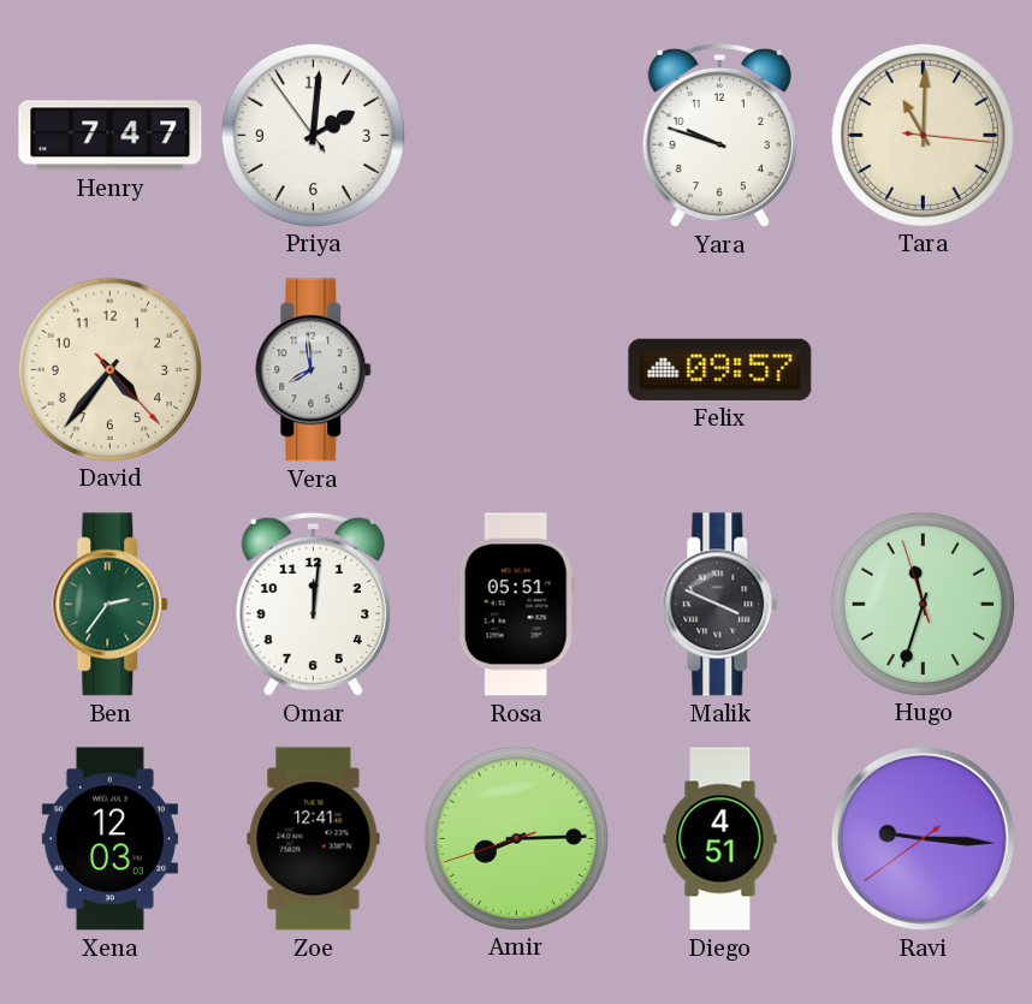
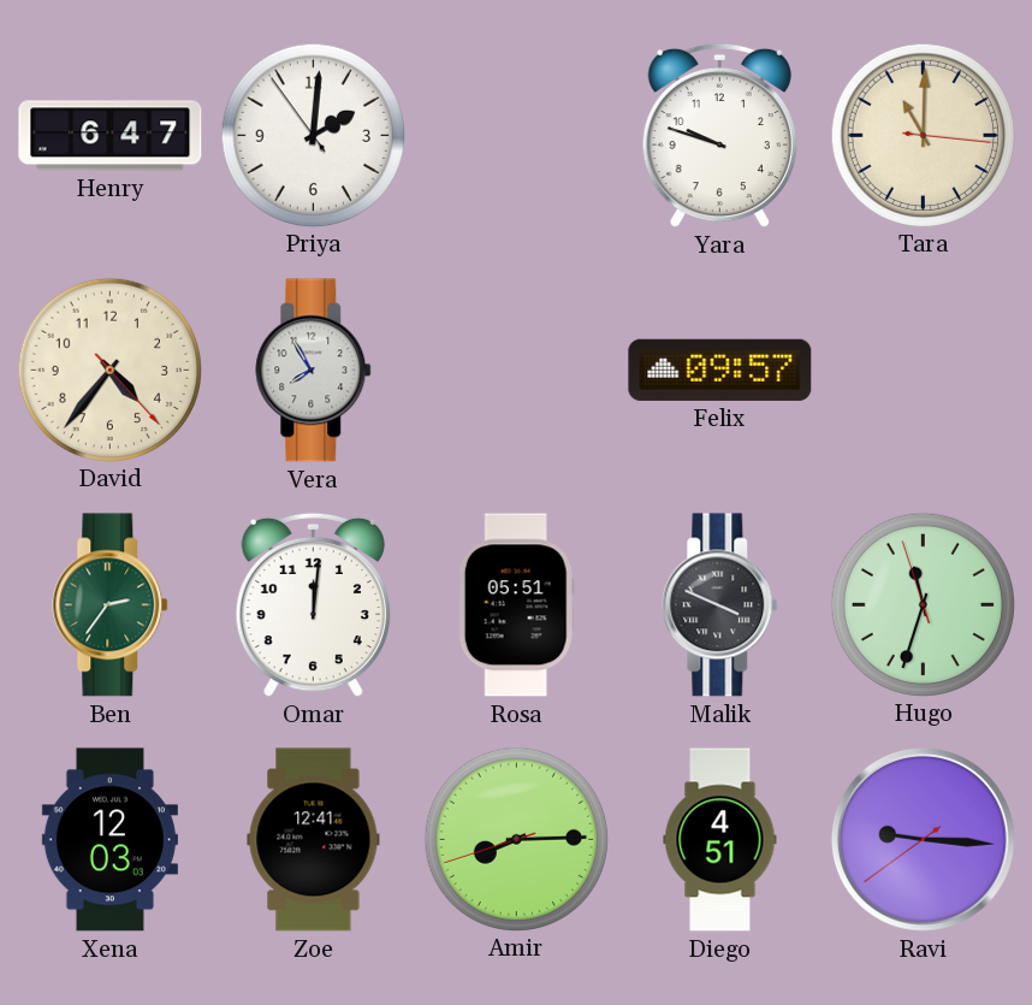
Henry: 7:47 -> 6:47
Vera: 7:59 -> 7:55
